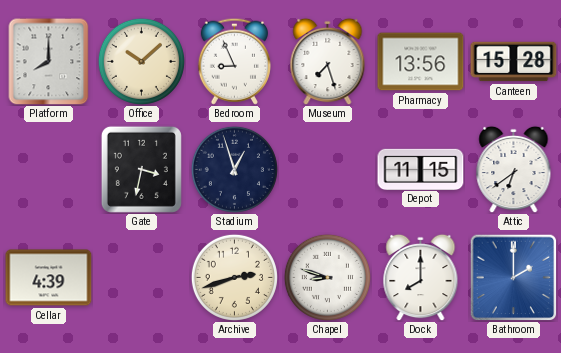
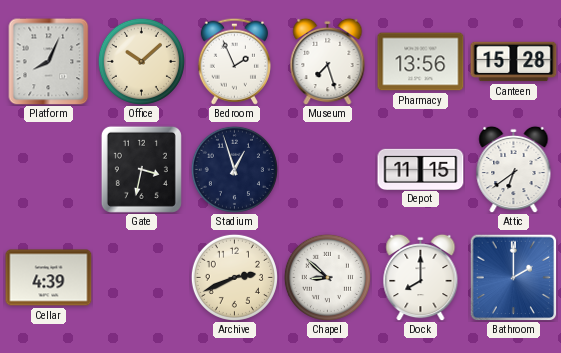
Platform: 8:00 -> 8:04
Bedroom: 8:56 -> 1:56
Archive: 2:42 -> 2:41
Chapel: 8:48 -> 8:52
